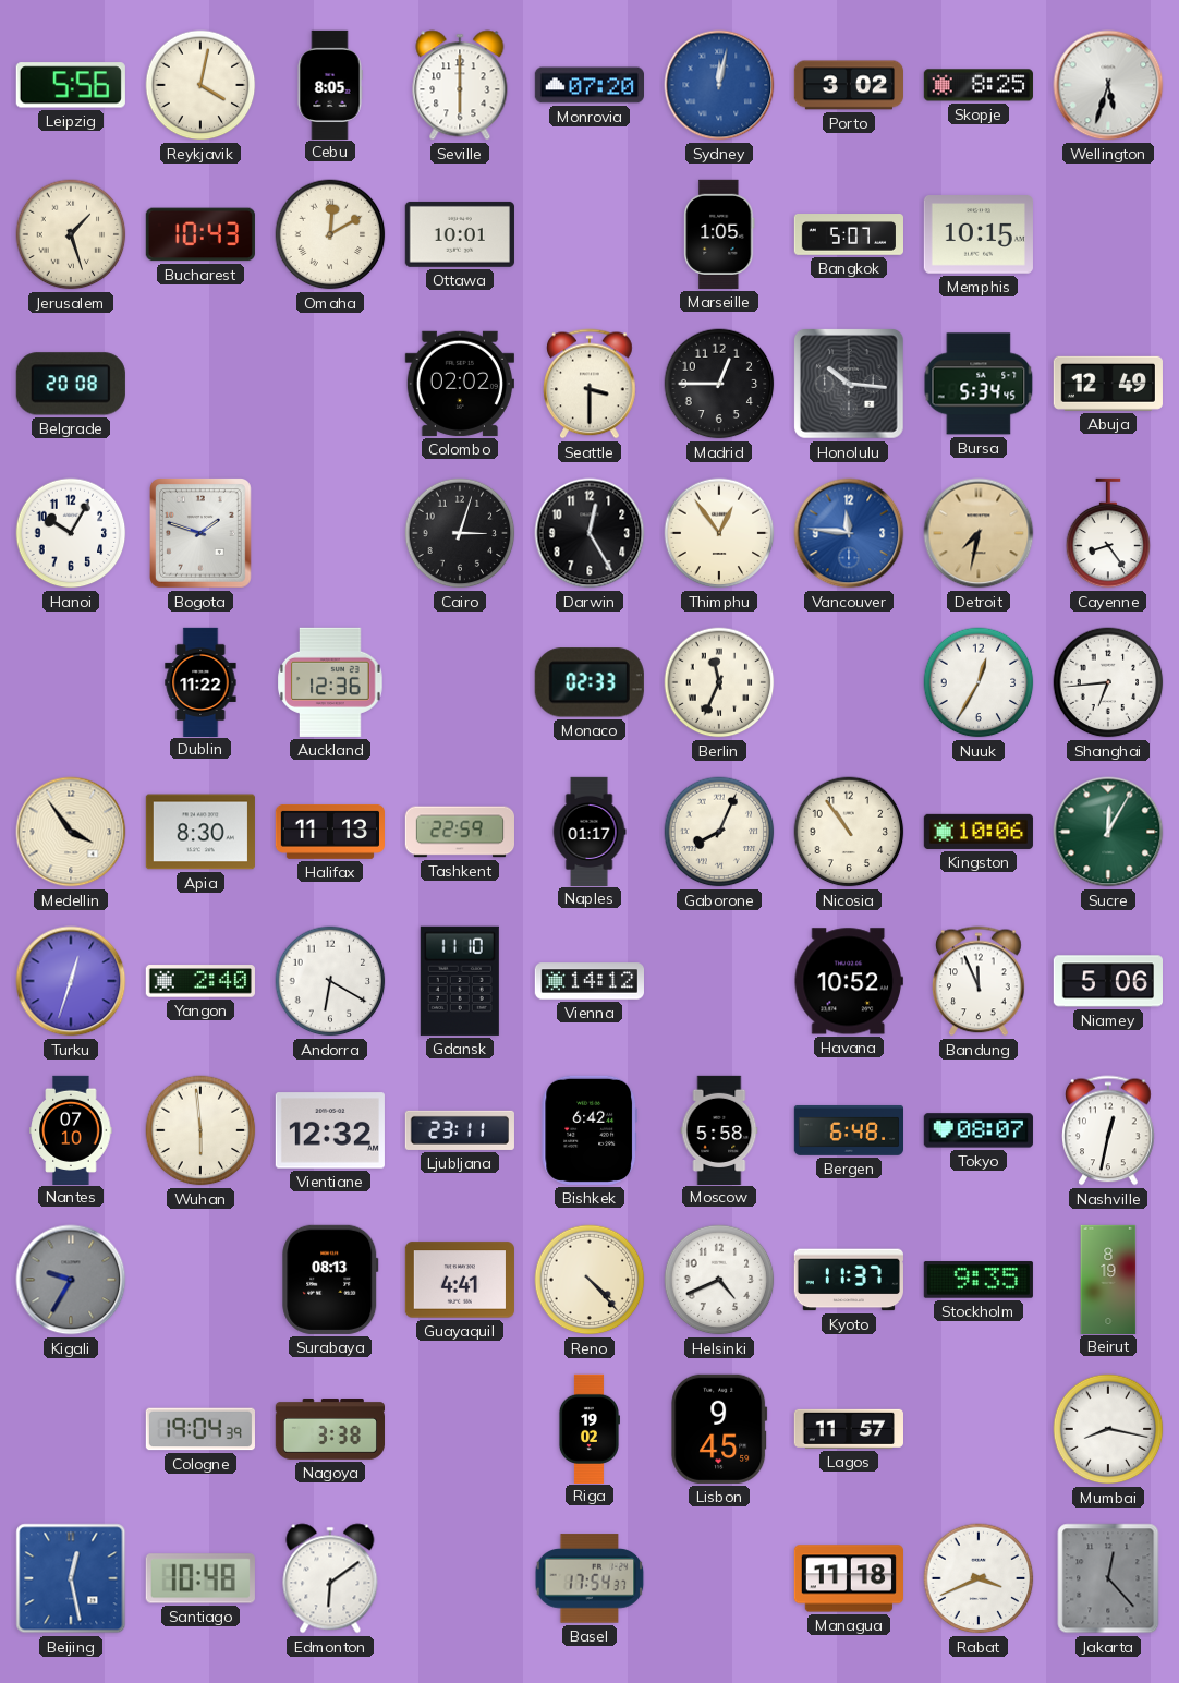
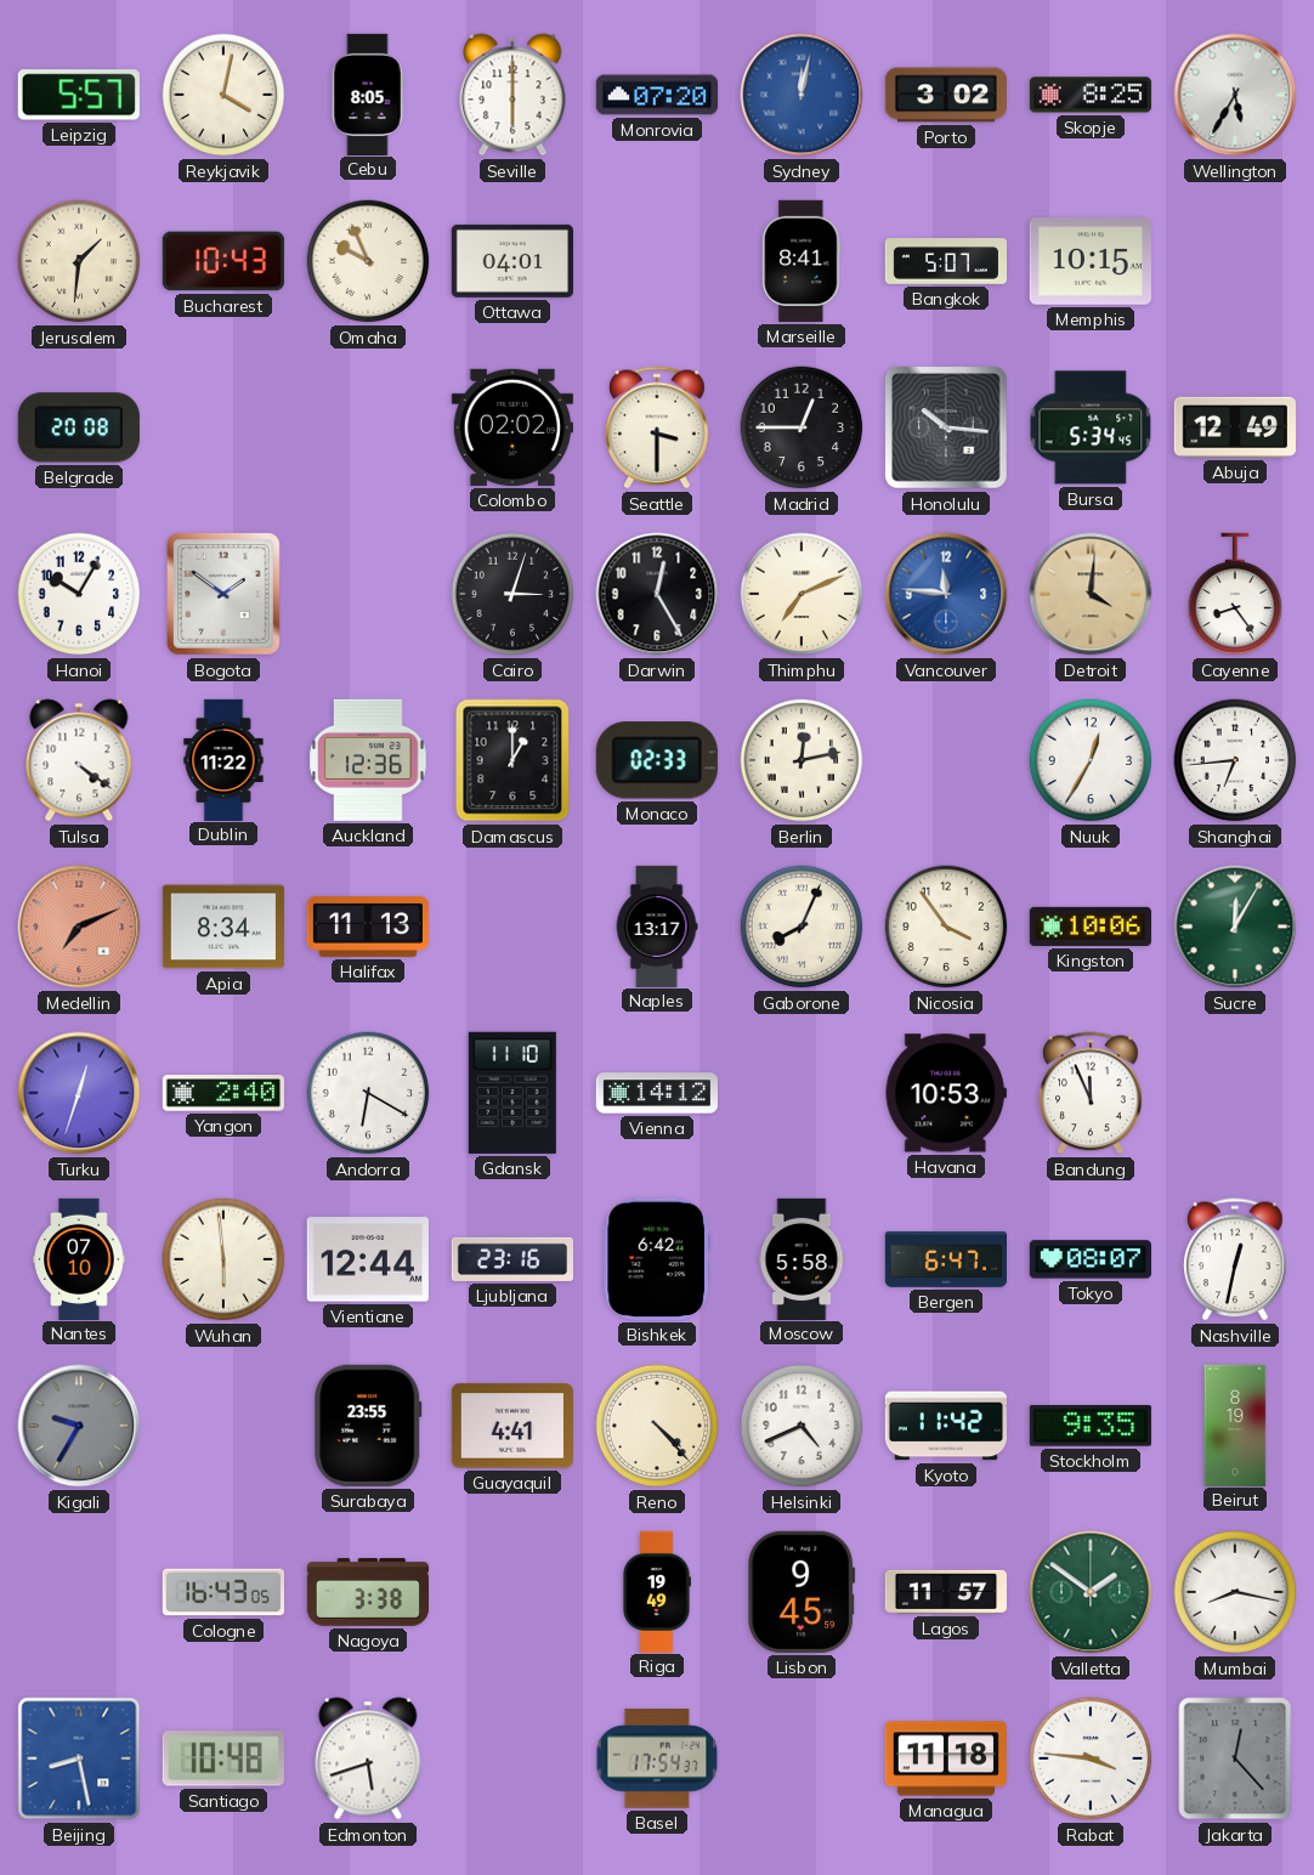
Leipzig: 5:56 -> 5:57
Wellington: 5:33 -> 5:35
Jerusalem: 1:27 -> 1:31
Omaha: 12:10 -> 9:56
Ottawa: 10:01 -> 04:01
Marseille: 1:05 -> 8:41
Bogota: 1:48 -> 1:51
Thimphu: 12:54 -> 7:11
Detroit: 7:32 -> 4:01
Tulsa: none -> 4:21
Damascus: none -> 1:00
Berlin: 11:34 -> 12:13
Medellin: 3:54 -> 7:11
Medellin dial: cream -> salmon
Apia: 8:30 -> 8:34
Tashkent: 22:59 -> none
Naples: 01:17 -> 13:17
Nicosia: 10:54 -> 3:54
Havana: 10:52 -> 10:53
Niamey: 5:06 -> none
Vientiane: 12:32 -> 12:44
Ljubljana: 23:11 -> 23:16
Bergen: 6:48 -> 6:47
Surabaya: 08:13 -> 23:55
Kyoto: 11:37 -> 11:42
Cologne: 19:04 -> 16:43
Riga: 19:02 -> 19:49
Valletta: none -> 1:51
Beijing: 12:28 -> 8:28
Edmonton: 6:09 -> 5:42
Rabat: 3:41 -> 3:46
